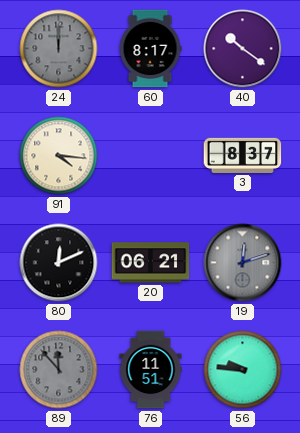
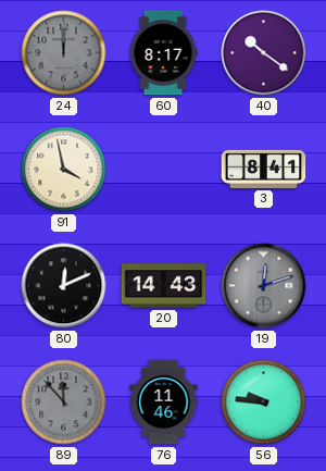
91: 4:16 -> 3:58
3: 8:37 -> 8:41
20: 06:21 -> 14:43
76: 11:51 -> 11:46
